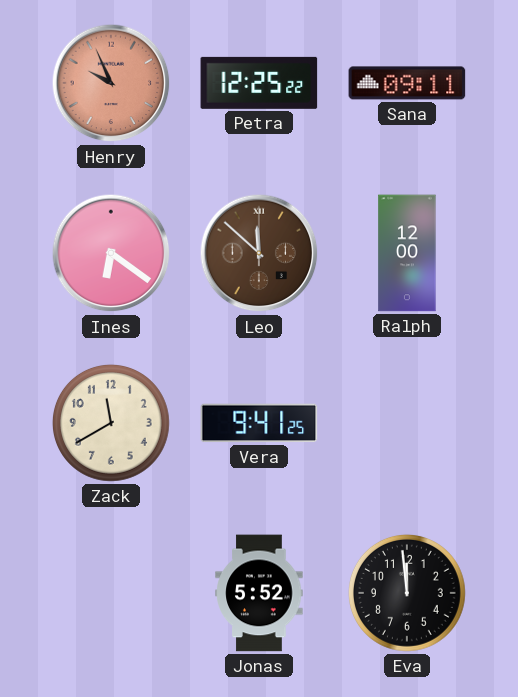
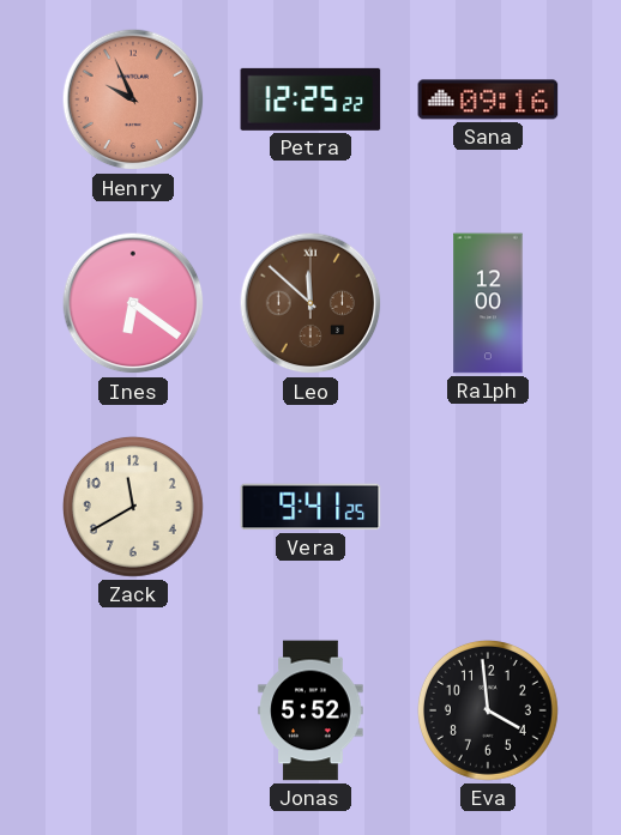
Sana: 09:11 -> 09:16
Eva: 11:59 -> 3:59
